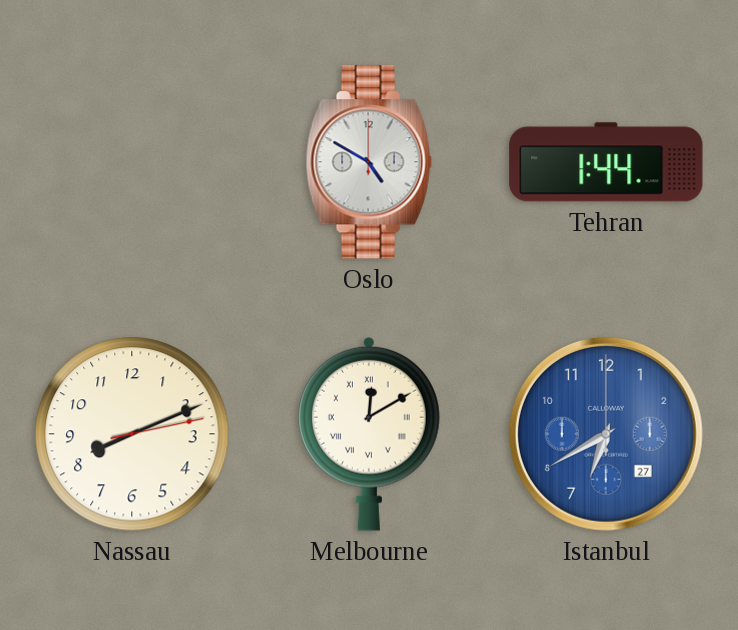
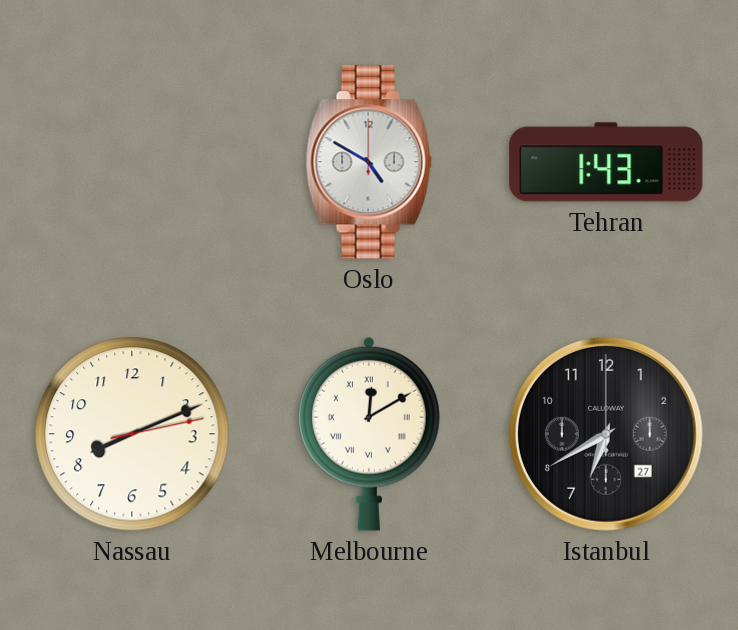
Tehran: 1:44 -> 1:43
Istanbul dial: blue -> black
